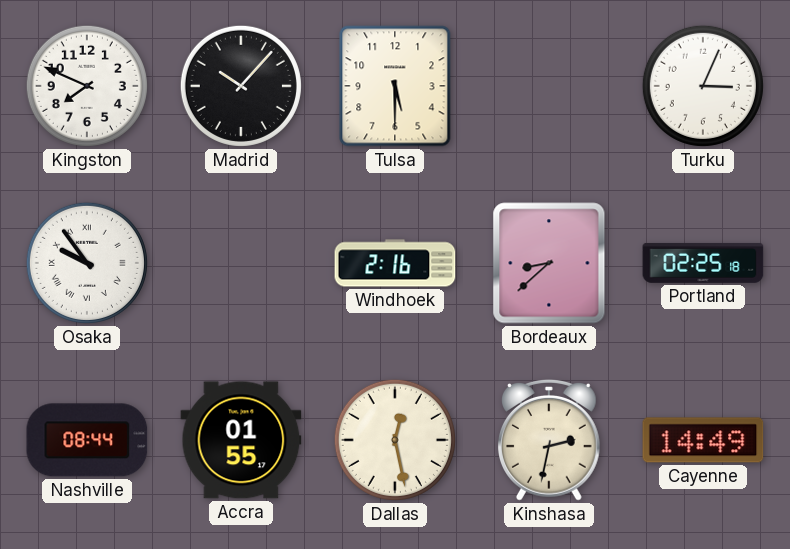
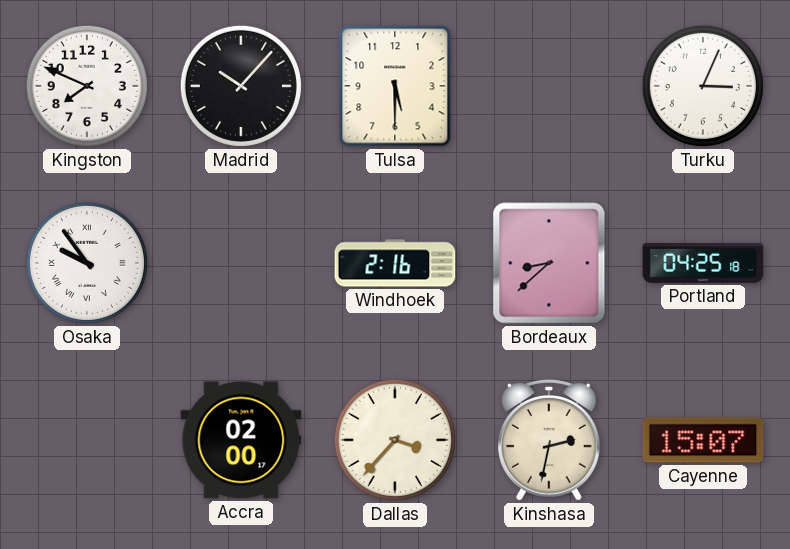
Portland: 02:25 -> 04:25
Nashville: 08:44 -> none
Accra: 01:55 -> 02:00
Dallas: 12:28 -> 3:37
Cayenne: 14:49 -> 15:07
